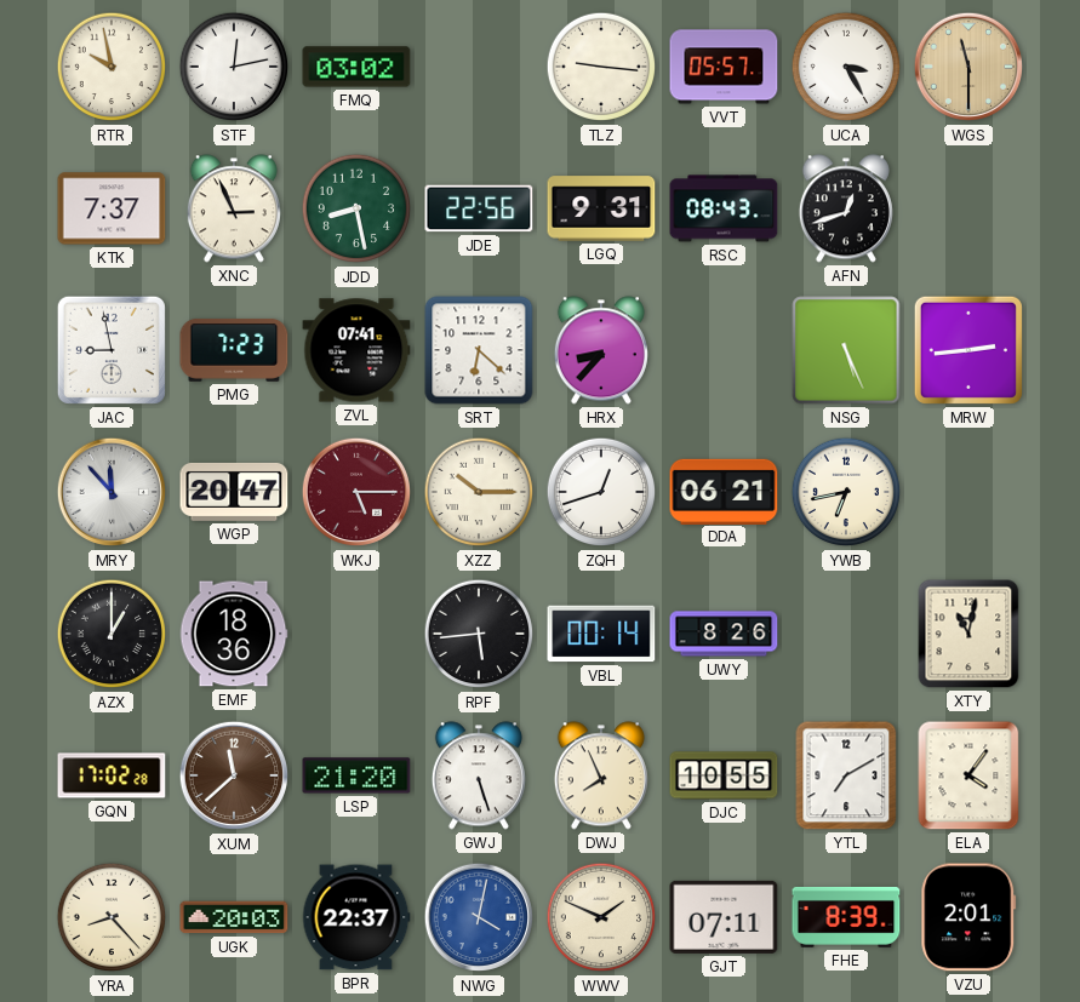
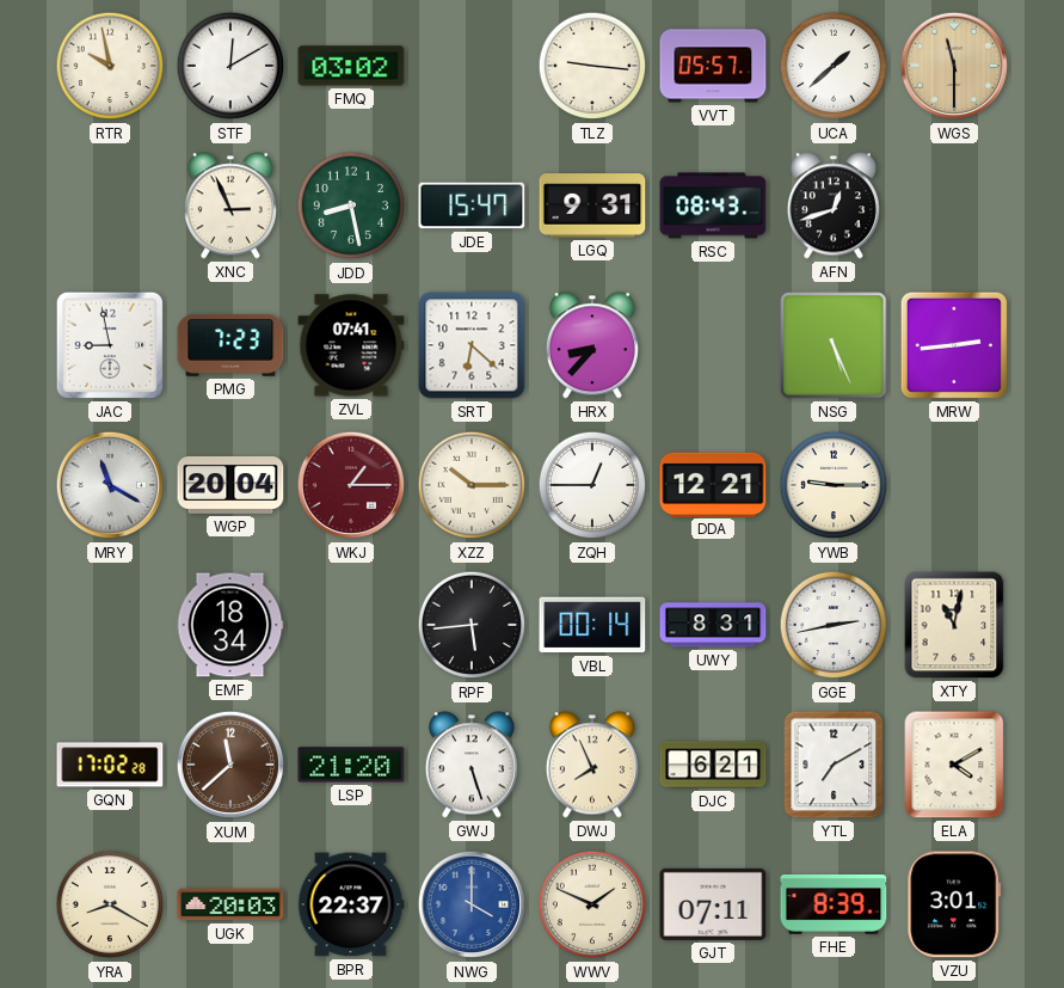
STF: 12:13 -> 12:10
UCA: 3:25 -> 1:38
KTK: 7:37 -> none
JDE: 22:56 -> 15:47
MRY: 11:53 -> 11:20
WGP: 20:47 -> 20:04
WKJ: 5:15 -> 1:15
ZQH: 12:42 -> 12:45
DDA: 06:21 -> 12:21
YWB: 6:43 -> 9:15
AZX: 1:00 -> none
EMF: 18:36 -> 18:34
UWY: 8:26 -> 8:31
GGE: none -> 2:43
DJC: 10:55 -> 6:21
ELA: 4:06 -> 4:10
YRA: 8:23 -> 8:20
NWG: 4:02 -> 4:00
VZU: 2:01 -> 3:01
